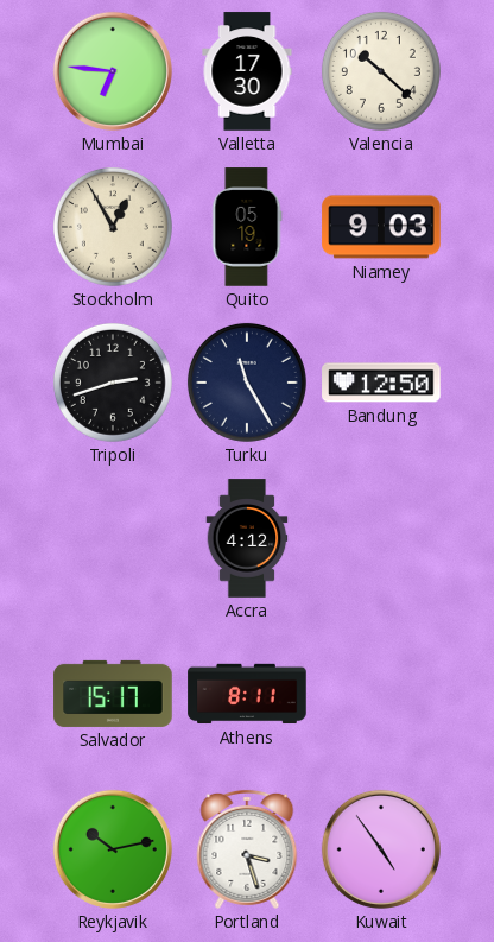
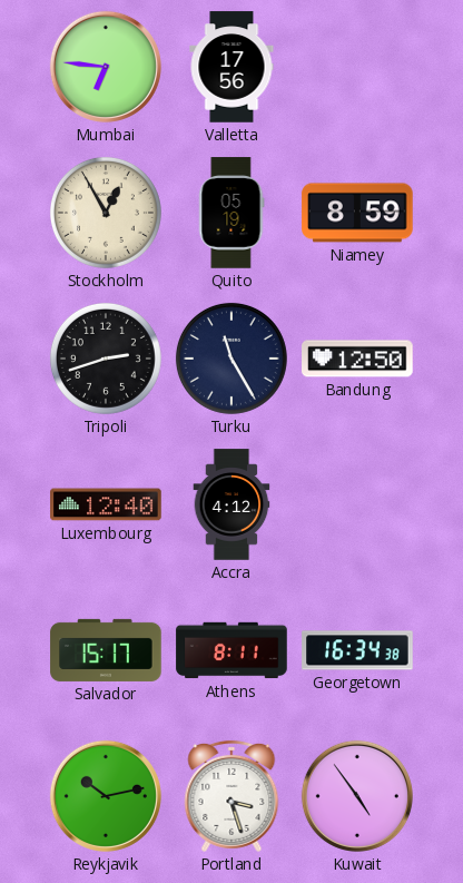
Valletta: 17:30 -> 17:56
Valencia: 10:22 -> none
Niamey: 9:03 -> 8:59
Luxembourg: none -> 12:40
Georgetown: none -> 16:34
